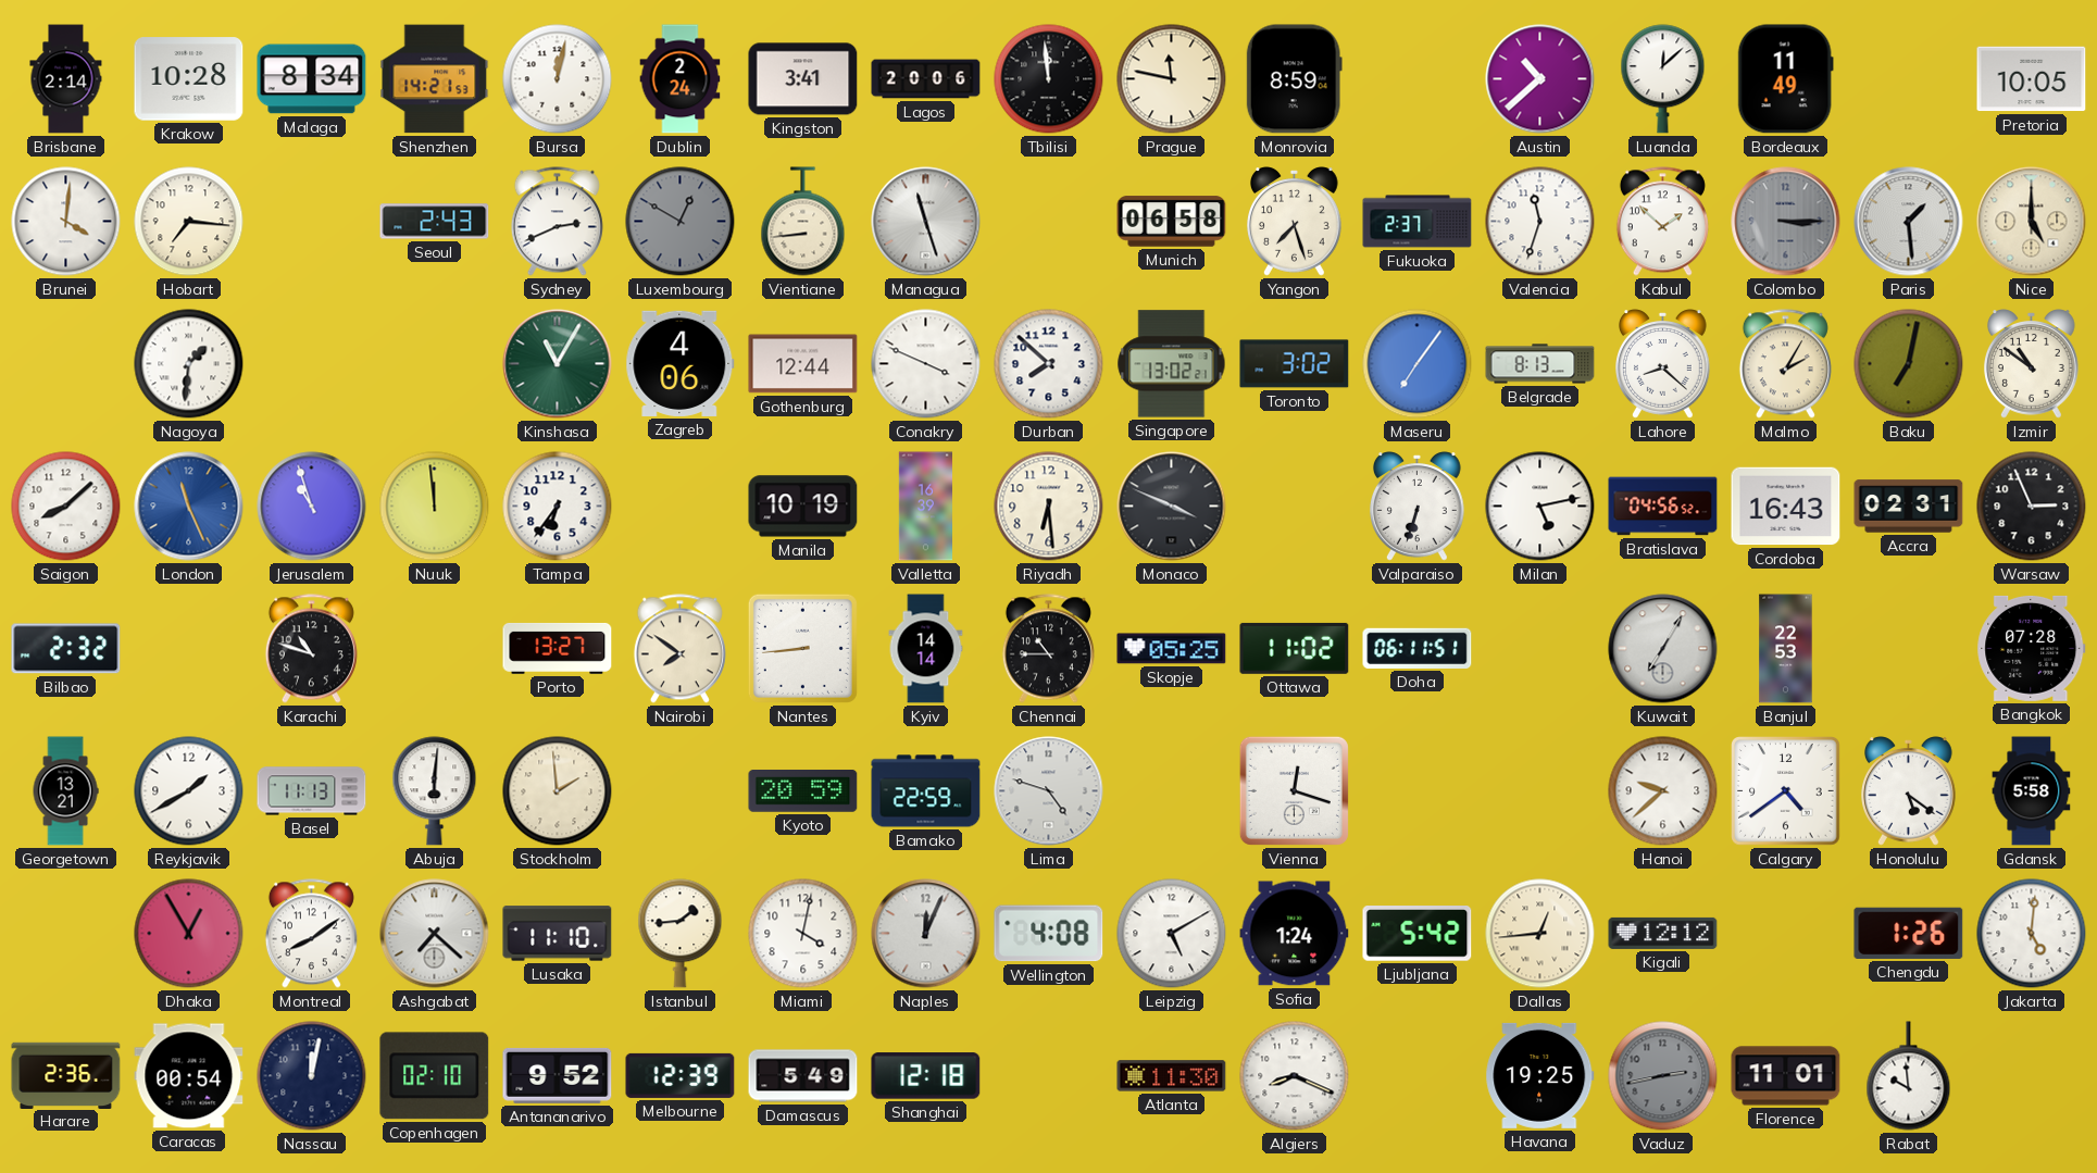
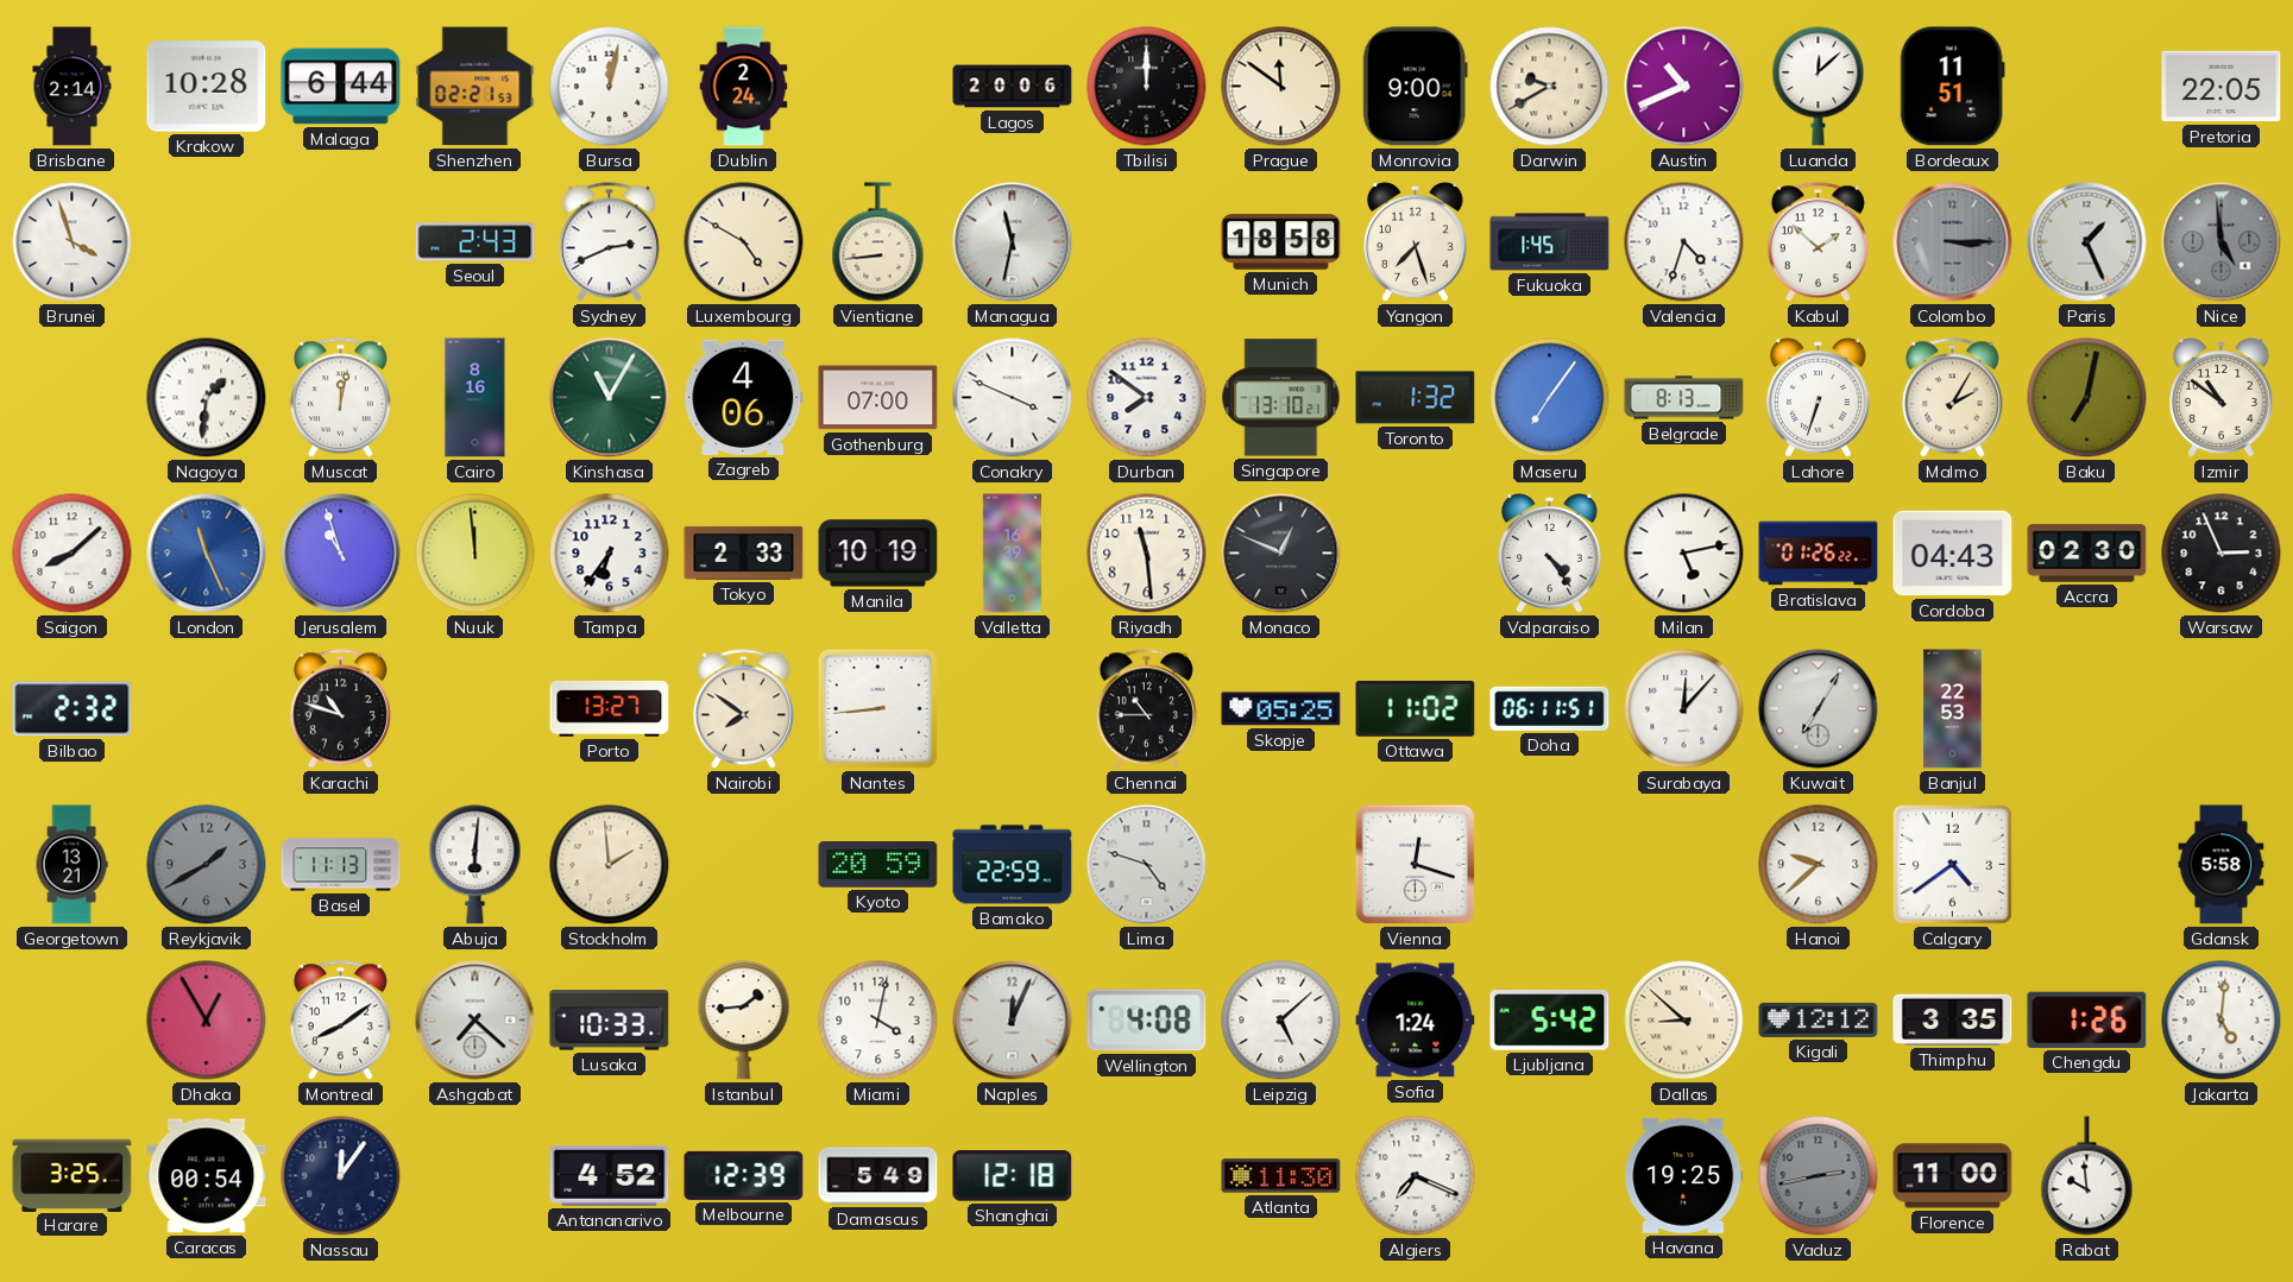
Malaga: 8:34 -> 6:44
Shenzhen: 14:21 -> 02:21
Kingston: 3:41 -> none
Tbilisi: 11:59 -> 12:00
Prague: 11:47 -> 11:51
Monrovia: 8:59 -> 9:00
Darwin: none -> 9:40
Austin: 10:38 -> 10:41
Bordeaux: 11:49 -> 11:51
Pretoria: 10:05 -> 22:05
Brunei: 4:01 -> 3:57
Hobart: 7:16 -> none
Luxembourg: 12:50 -> 4:50
Luxembourg dial: grey -> cream
Managua: 11:27 -> 11:32
Munich: 06:58 -> 18:58
Fukuoka: 2:37 -> 1:45
Valencia: 11:33 -> 4:33
Paris: 1:29 -> 1:26
Nice: 5:00 -> 4:59
Nice dial: cream -> grey
Muscat: none -> 12:02
Cairo: none -> 8:16
Gothenburg: 12:44 -> 07:00
Durban: 7:52 -> 7:51
Singapore: 13:02 -> 13:10
Toronto: 3:02 -> 1:32
Lahore: 8:22 -> 6:33
Tokyo: none -> 2:33
Riyadh: 6:29 -> 11:29
Monaco: 3:49 -> 12:49
Valparaiso: 6:33 -> 4:24
Bratislava: 04:56 -> 01:26
Cordoba: 16:43 -> 04:43
Accra: 02:31 -> 02:30
Kyiv: 14:14 -> none
Surabaya: none -> 12:07
Bangkok: 07:28 -> none
Reykjavik dial: white -> grey
Honolulu: 5:21 -> none
Lusaka: 11:10 -> 10:33
Leipzig: 5:10 -> 5:08
Dallas: 12:44 -> 8:52
Thimphu: none -> 3:35
Harare: 2:36 -> 3:25
Nassau: 12:02 -> 12:06
Copenhagen: 02:10 -> none
Antananarivo: 9:52 -> 4:52
Algiers: 8:19 -> 7:19
Florence: 11:01 -> 11:00
